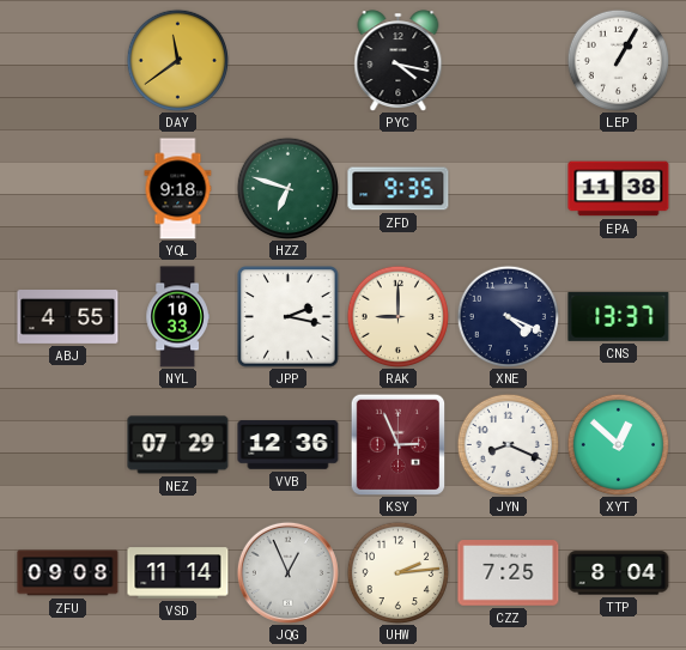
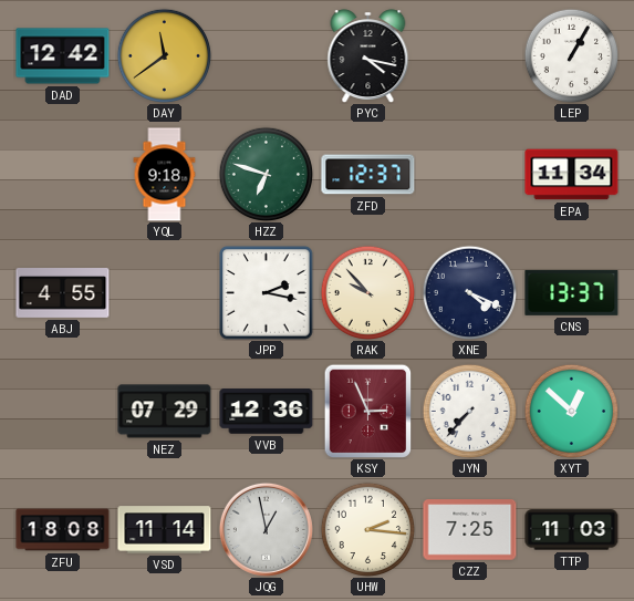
DAD: none -> 12:42
ZFD: 9:35 -> 12:37
EPA: 11:38 -> 11:34
NYL: 10:33 -> none
RAK: 9:00 -> 9:53
JYN: 8:19 -> 7:37
ZFU: 09:08 -> 18:08
JQG: 12:56 -> 12:58
UHW: 2:14 -> 2:16
TTP: 8:04 -> 11:03
